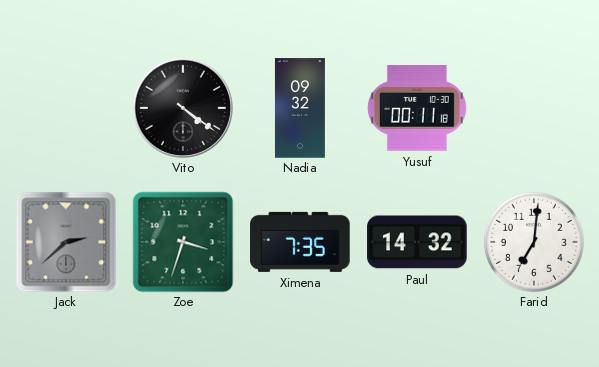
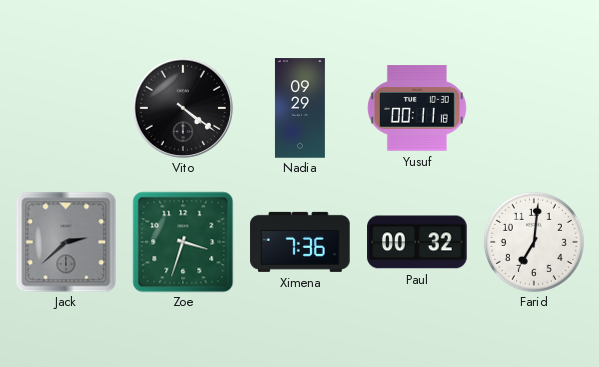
Nadia: 09:32 -> 09:29
Ximena: 7:35 -> 7:36
Paul: 14:32 -> 00:32
